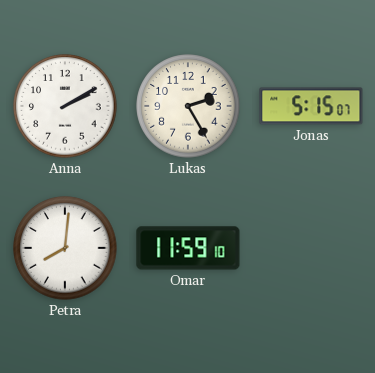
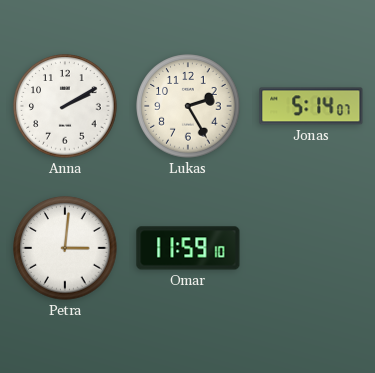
Jonas: 5:15 -> 5:14
Petra: 8:01 -> 3:01
